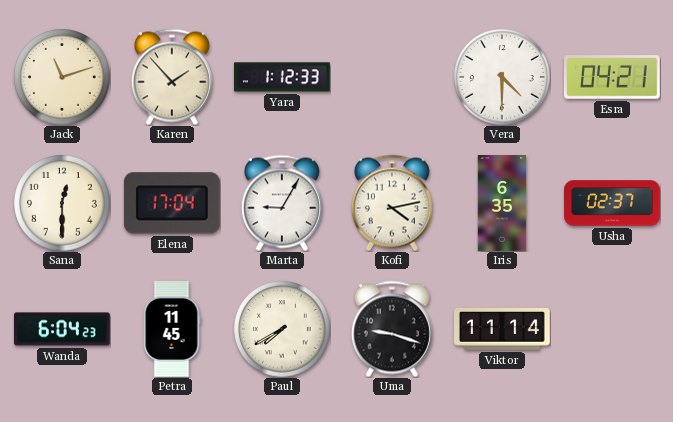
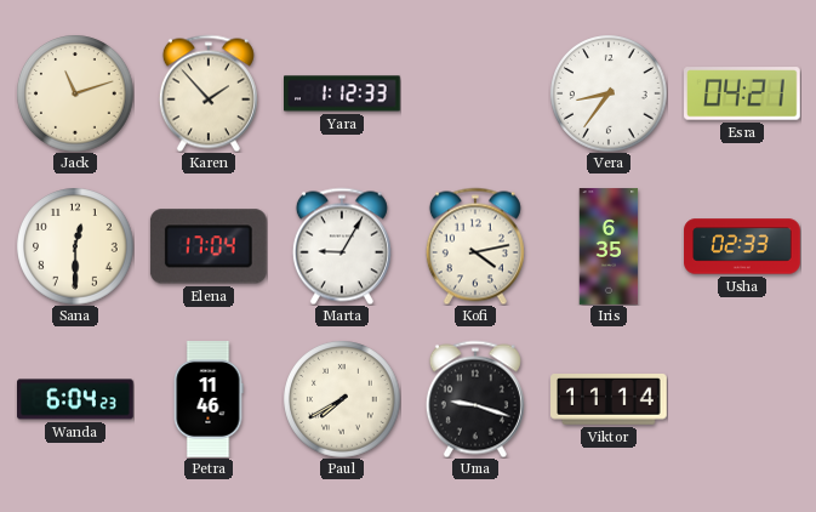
Vera: 4:30 -> 8:36
Usha: 02:37 -> 02:33
Petra: 11:45 -> 11:46
